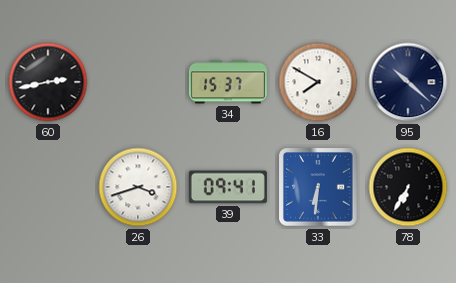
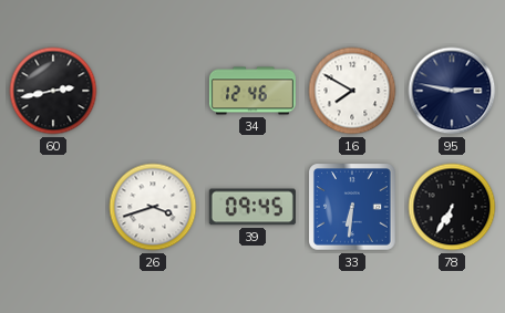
34: 15:37 -> 12:46
95: 10:22 -> 2:47
39: 09:41 -> 09:45
